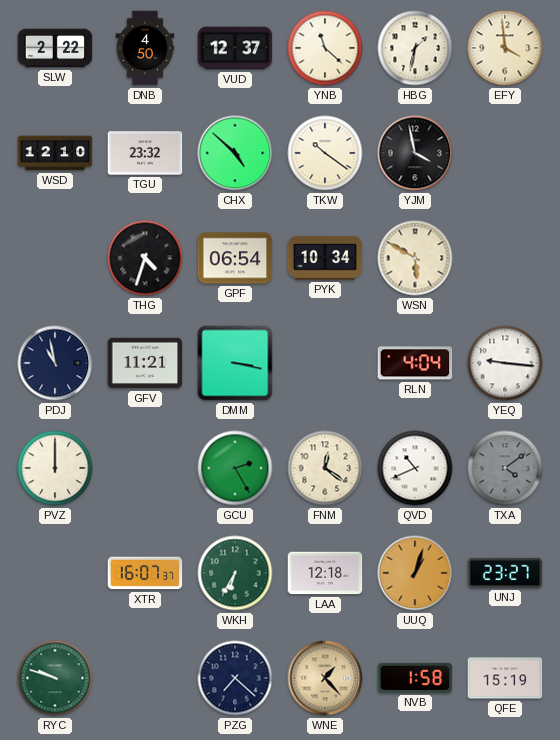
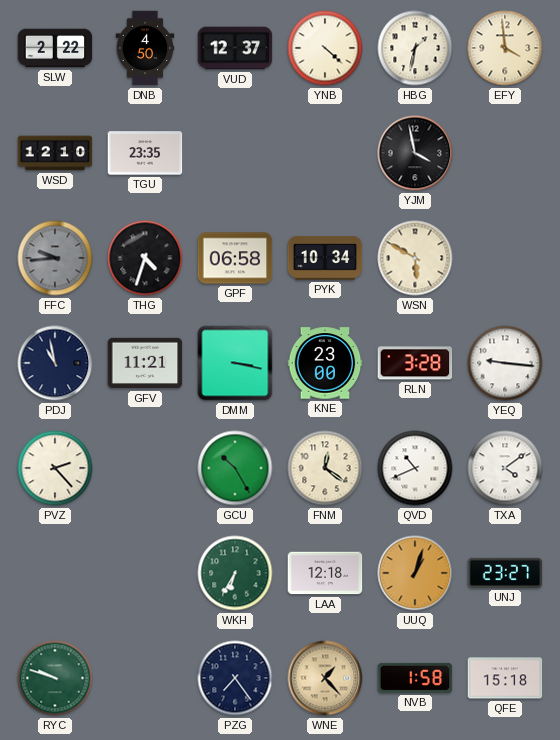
YNB: 11:22 -> 4:22
TGU: 23:32 -> 23:35
CHX: 4:52 -> none
TKW: 10:21 -> none
FFC: none -> 9:44
GPF: 06:54 -> 06:58
KNE: none -> 23:00
RLN: 4:04 -> 3:28
PVZ: 12:00 -> 2:23
GCU: 2:25 -> 10:25
TXA dial: grey -> white
XTR: 16:07 -> none
PZG: 7:22 -> 7:24
QFE: 15:19 -> 15:18
